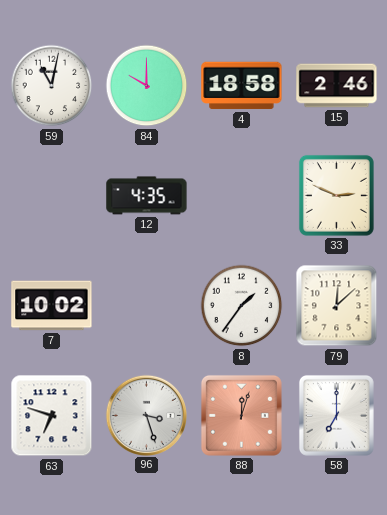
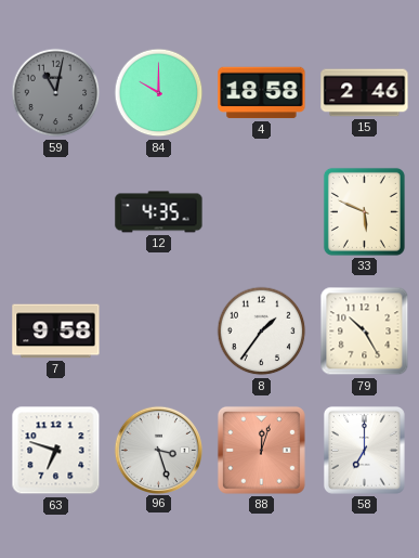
59 dial: white -> grey
33: 2:49 -> 5:49
7: 10:02 -> 9:58
79: 12:08 -> 10:25
